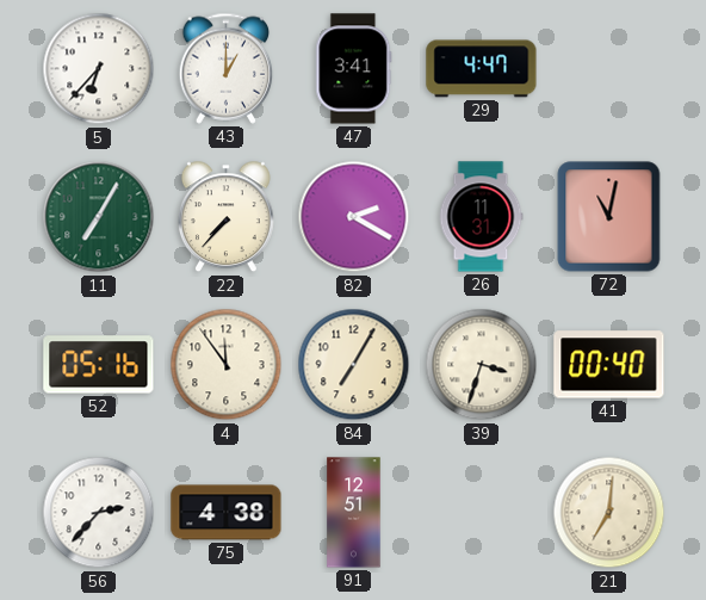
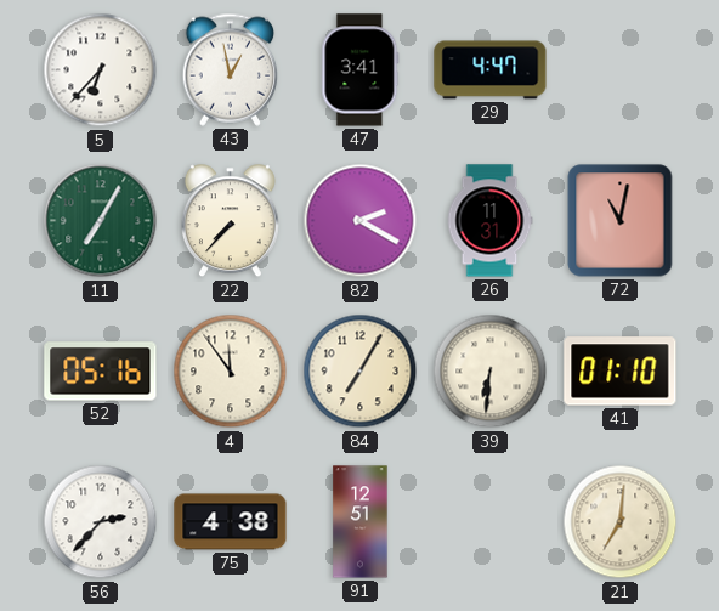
43: 1:00 -> 12:58
39: 3:33 -> 6:31
41: 00:40 -> 01:10
